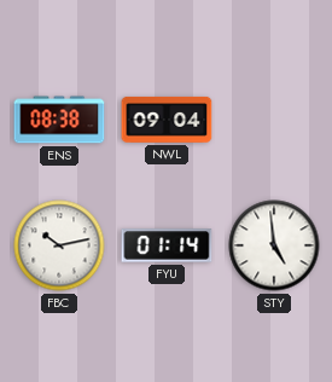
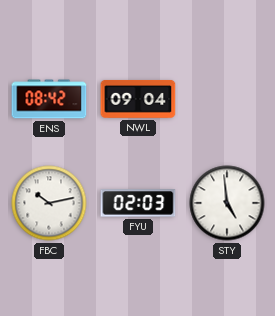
ENS: 08:38 -> 08:42
FYU: 01:14 -> 02:03
